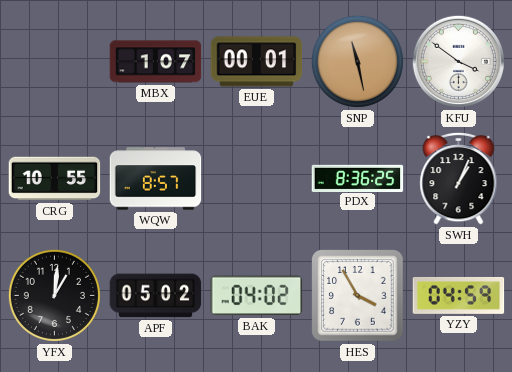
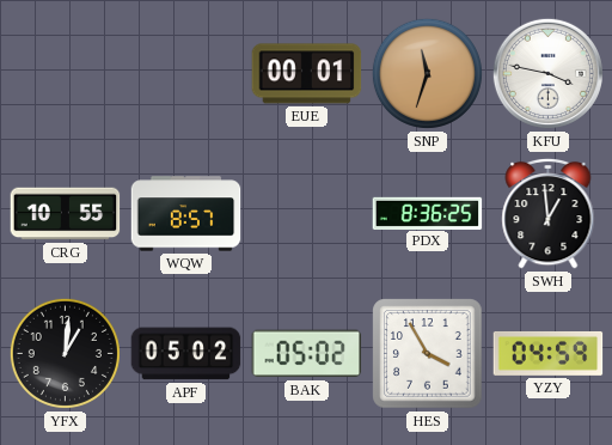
MBX: 1:07 -> none
SNP: 11:28 -> 11:33
KFU: 3:51 -> 3:47
SWH: 1:04 -> 12:59
BAK: 04:02 -> 05:02
